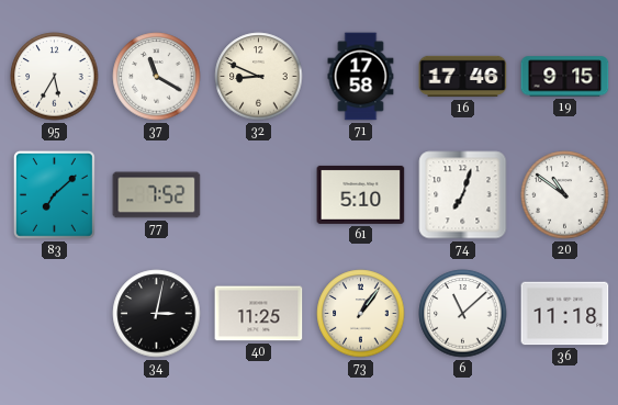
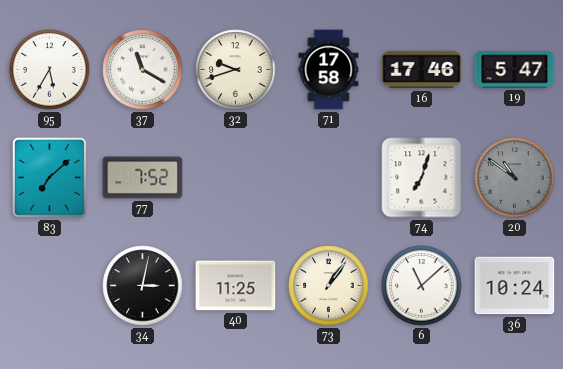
32: 8:49 -> 9:42
19: 9:15 -> 5:47
61: 5:10 -> none
20 dial: white -> grey
36: 11:18 -> 10:24
